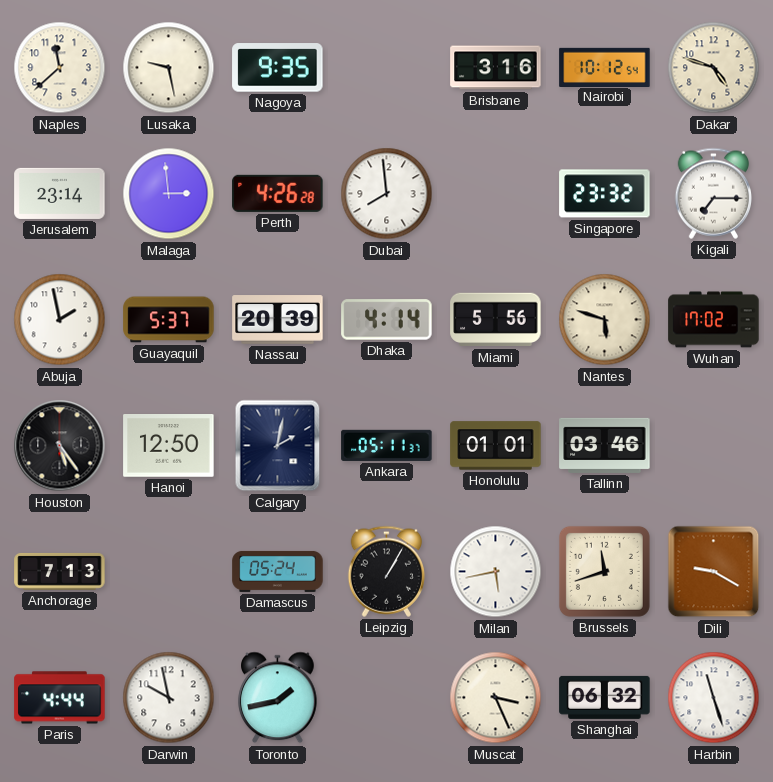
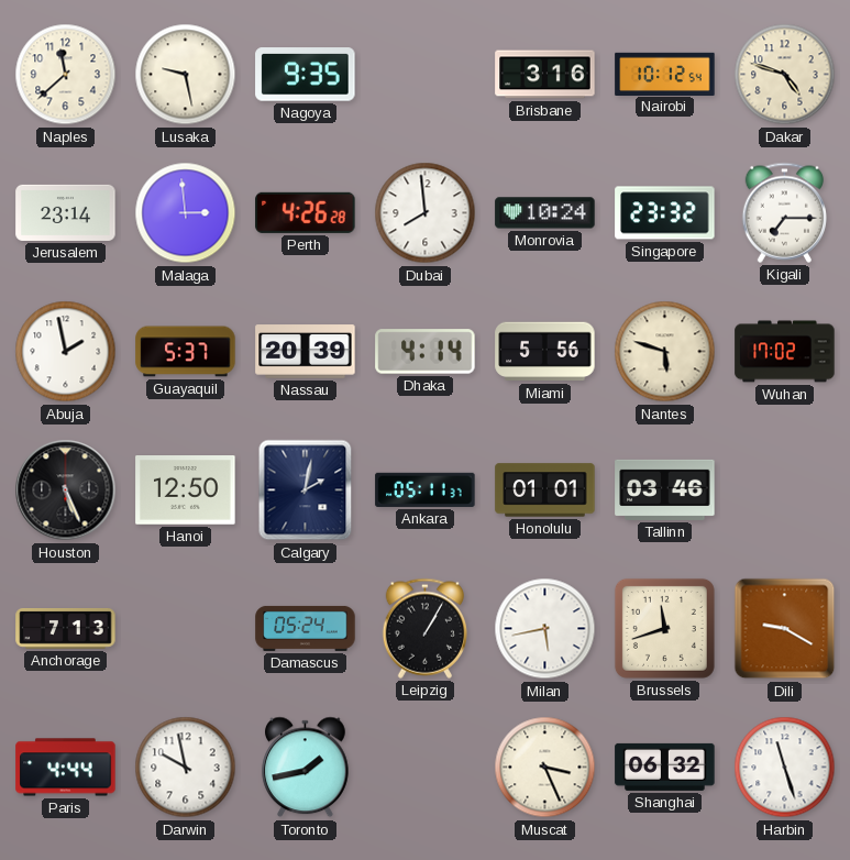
Monrovia: none -> 10:24
Houston: 5:24 -> 5:26
